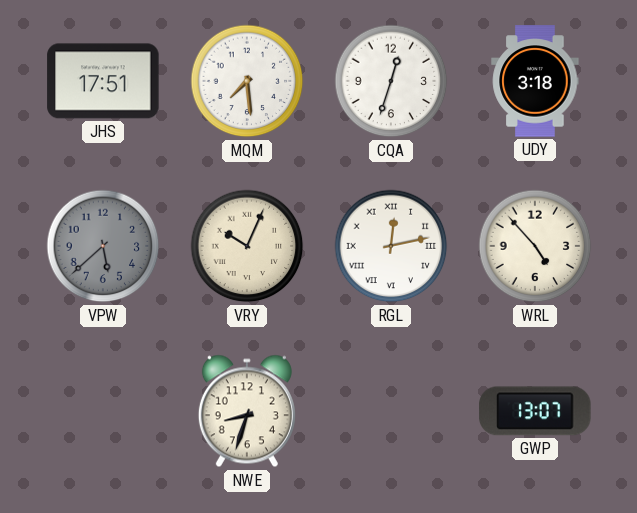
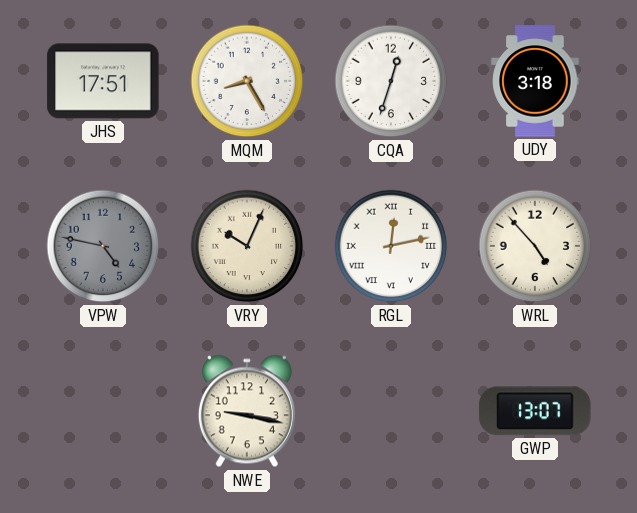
MQM: 7:29 -> 8:25
VPW: 5:38 -> 4:47
NWE: 8:33 -> 9:17
